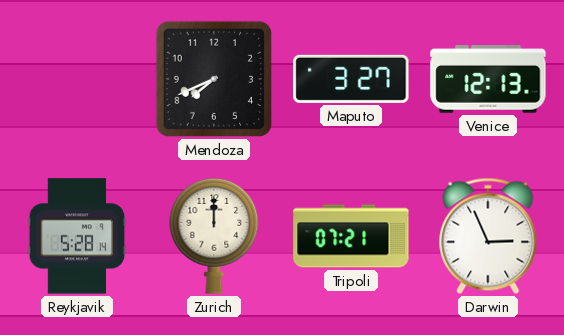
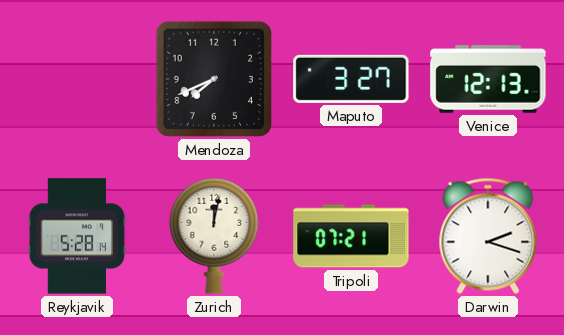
Zurich: 12:00 -> 12:02
Darwin: 2:56 -> 2:18
